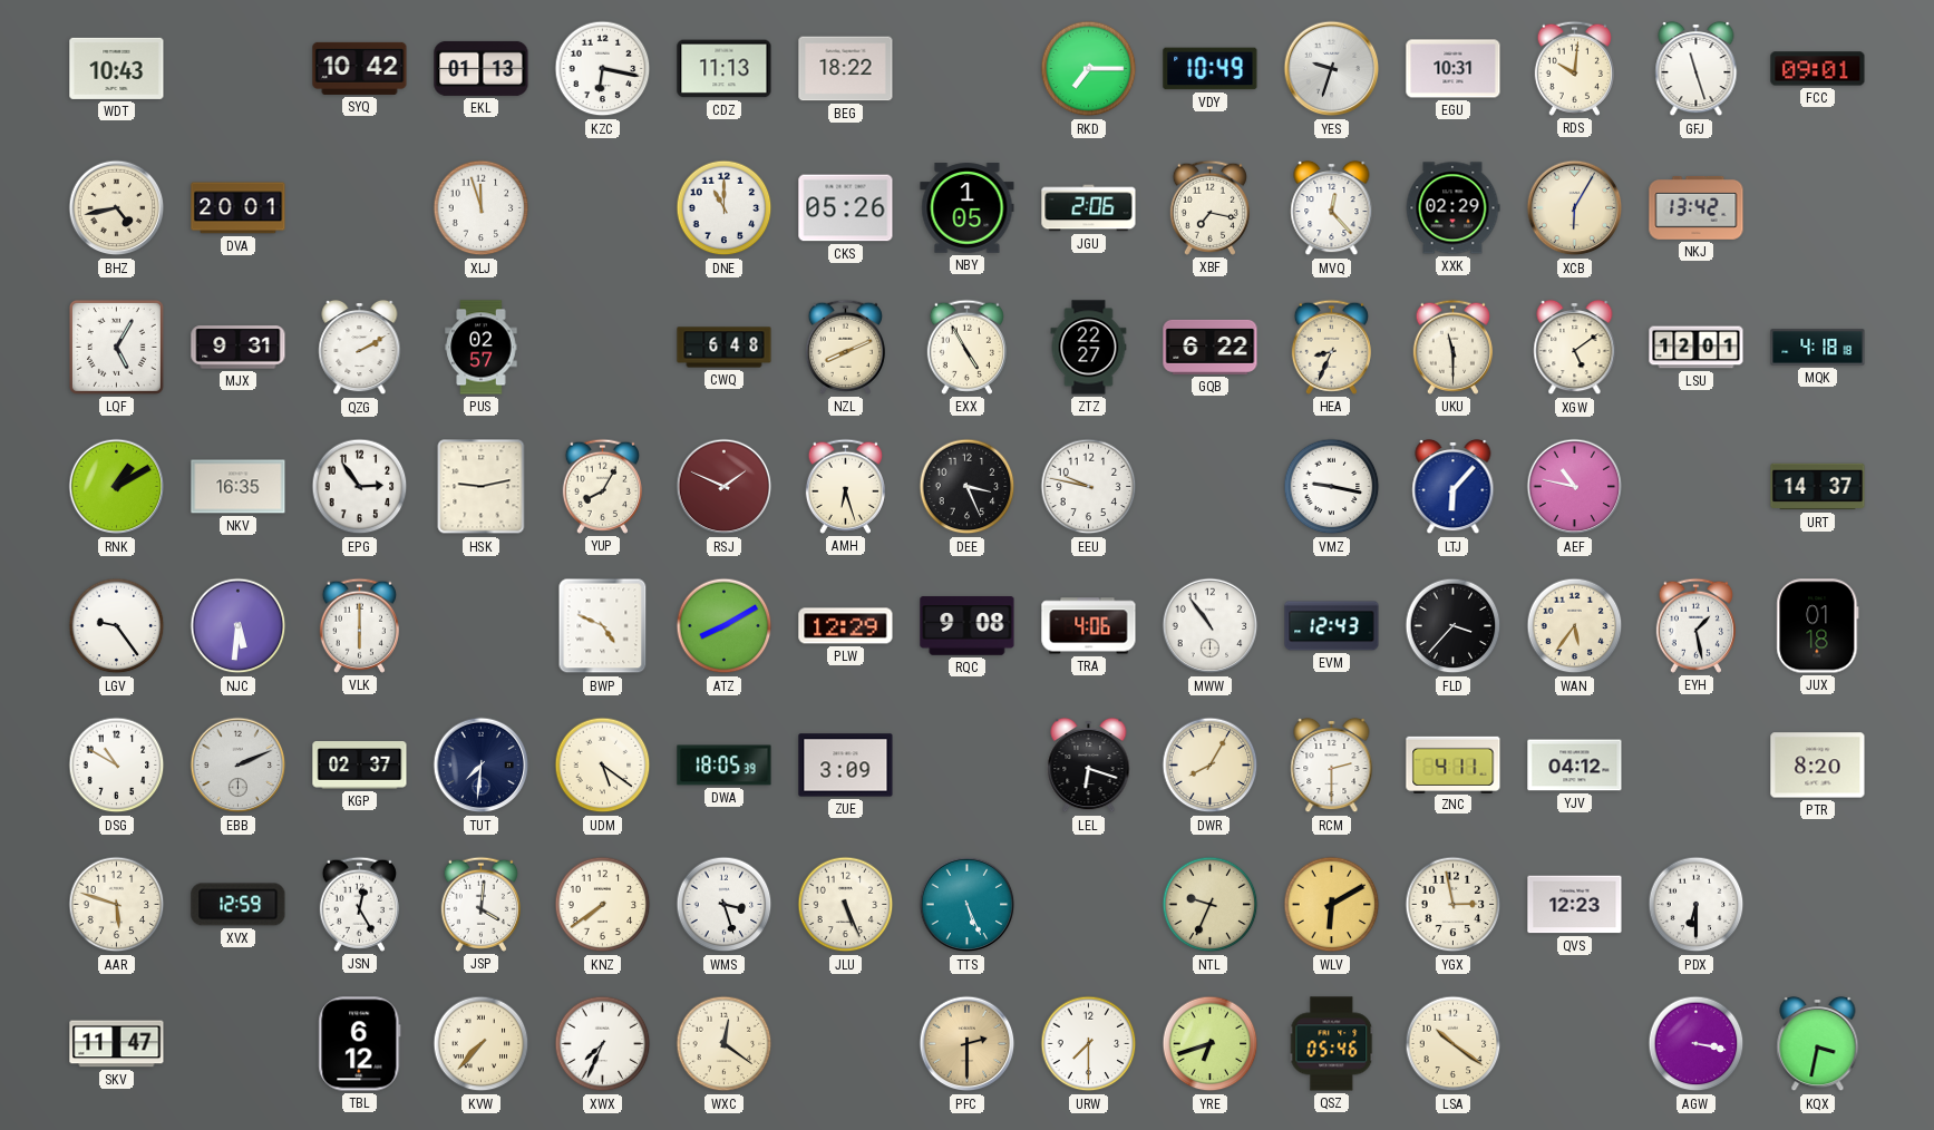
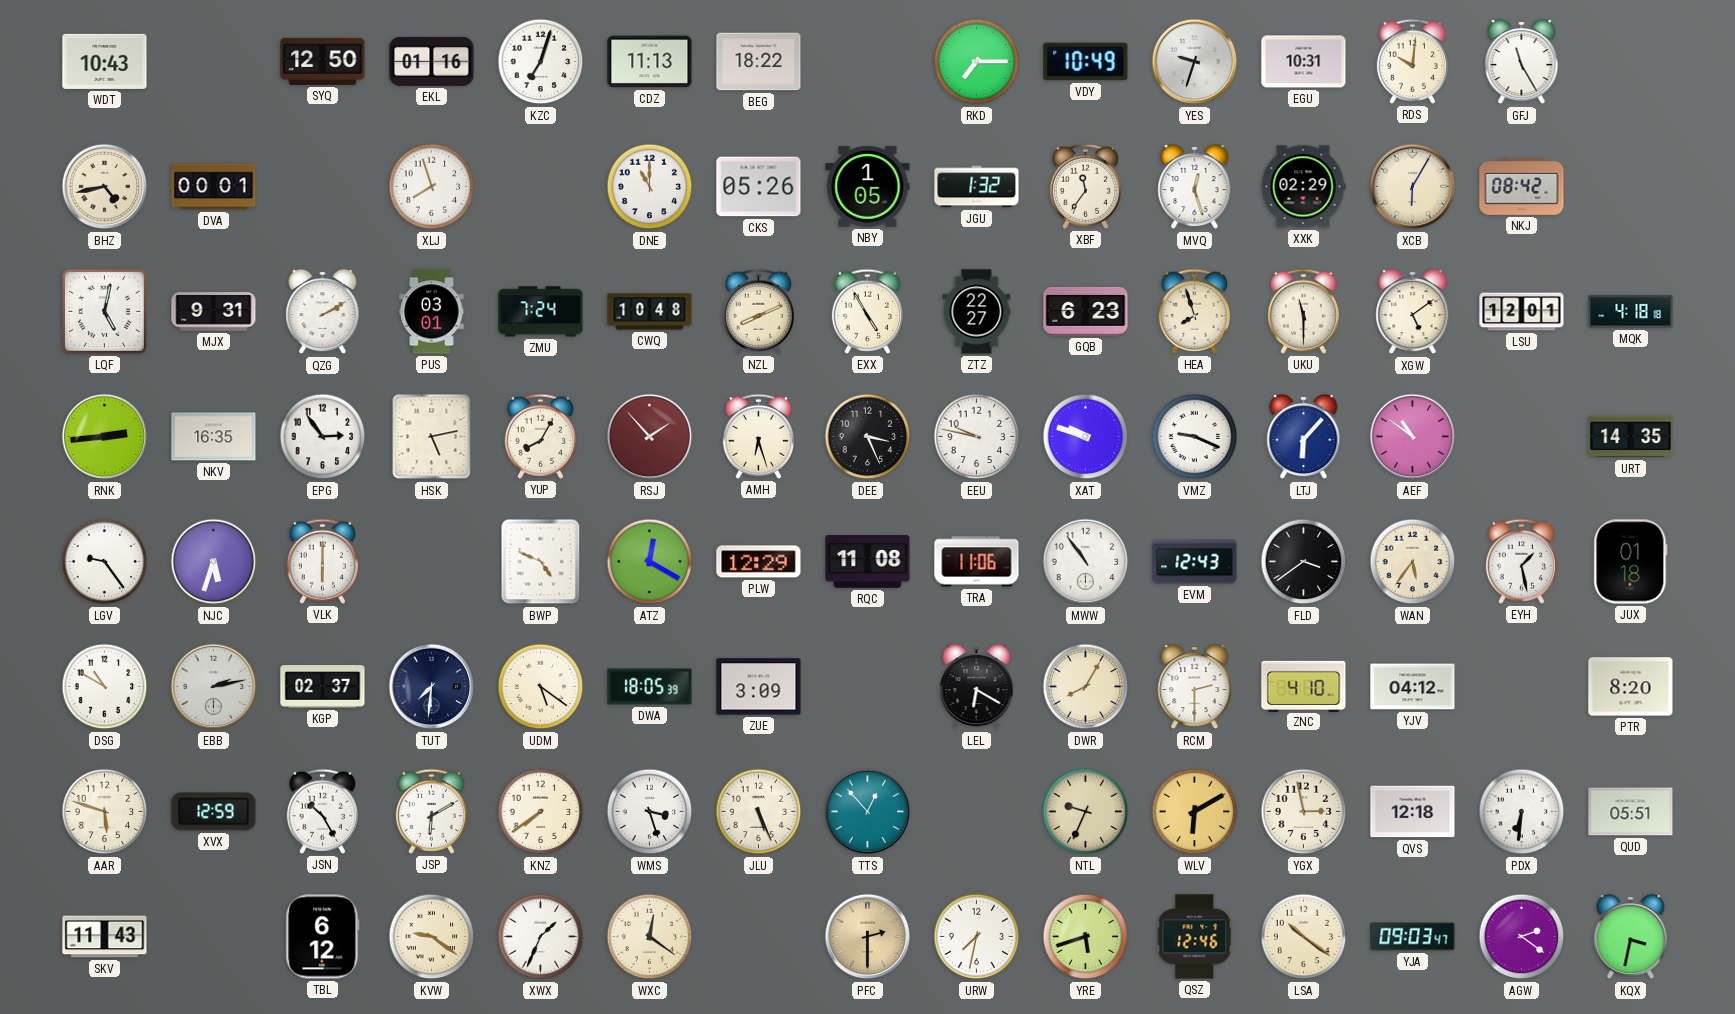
SYQ: 10:42 -> 12:50
EKL: 01:13 -> 01:16
KZC: 6:17 -> 7:03
GFJ: 11:27 -> 11:25
FCC: 09:01 -> none
DVA: 20:01 -> 00:01
XLJ: 11:57 -> 7:57
JGU: 2:06 -> 1:32
XBF: 7:17 -> 11:36
MVQ: 12:23 -> 12:27
NKJ: 13:42 -> 08:42
LQF: 5:05 -> 5:02
PUS: 02:57 -> 03:01
ZMU: none -> 7:24
CWQ: 6:48 -> 10:48
GQB: 6:22 -> 6:23
HEA: 8:34 -> 7:57
RNK: 1:10 -> 2:44
HSK: 9:13 -> 5:13
RSJ: 1:49 -> 1:53
XAT: none -> 9:48
VMZ: 9:17 -> 9:19
AEF: 10:47 -> 10:51
URT: 14:37 -> 14:35
NJC: 5:31 -> 5:33
ATZ: 8:10 -> 12:20
RQC: 9:08 -> 11:08
TRA: 4:06 -> 11:06
FLD: 3:37 -> 3:39
EBB: 2:11 -> 2:13
LEL: 6:18 -> 6:20
ZNC: 4:11 -> 4:10
JSN: 12:25 -> 10:25
JSP: 4:01 -> 6:10
TTS: 5:26 -> 12:53
QVS: 12:23 -> 12:18
PDX: 6:30 -> 6:31
QUD: none -> 05:51
SKV: 11:47 -> 11:43
KVW: 7:37 -> 9:21
XWX: 7:34 -> 1:34
URW: 7:30 -> 7:32
YRE: 6:42 -> 5:42
QSZ: 05:46 -> 12:46
YJA: none -> 09:03
AGW: 3:17 -> 2:21
